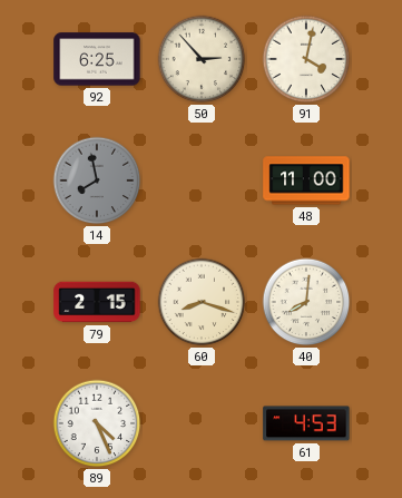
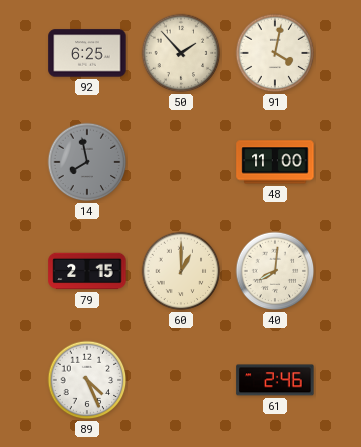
50: 2:53 -> 1:53
60: 8:18 -> 1:00
61: 4:53 -> 2:46
